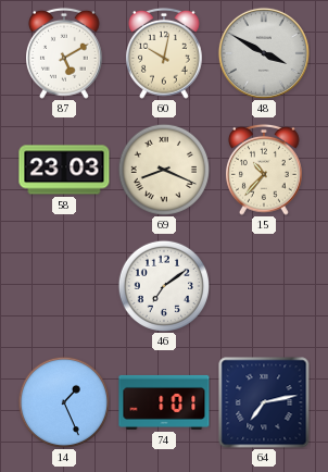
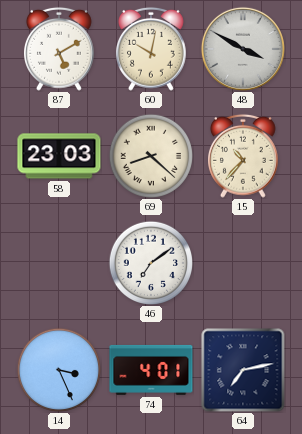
69: 8:19 -> 8:22
14: 1:26 -> 3:26
74: 1:01 -> 4:01
